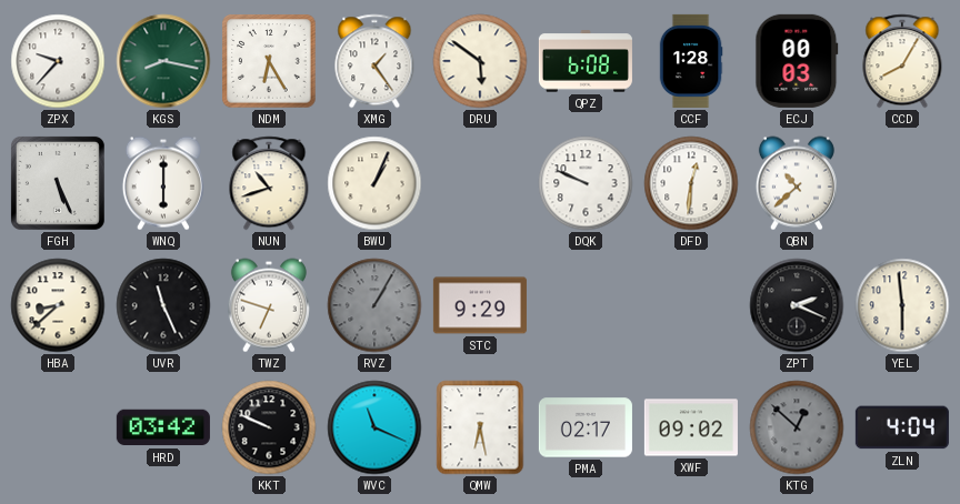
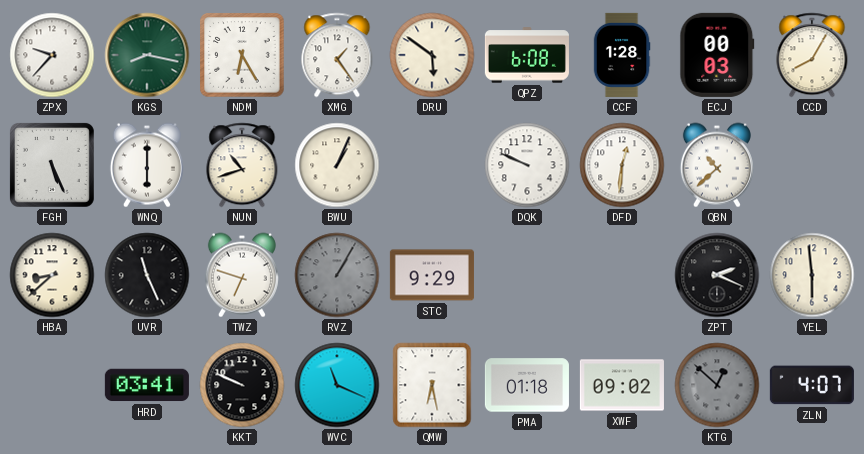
HRD: 03:42 -> 03:41
PMA: 02:17 -> 01:18
ZLN: 4:04 -> 4:07
